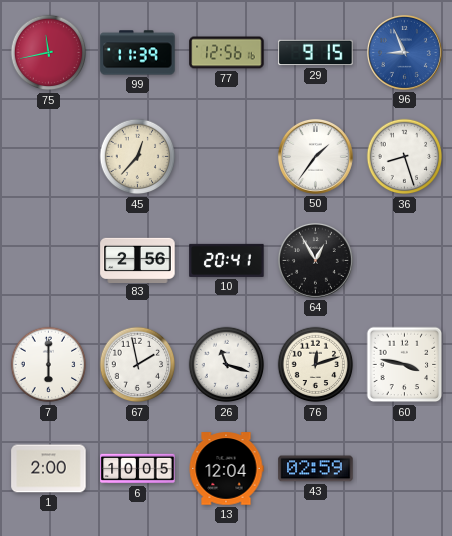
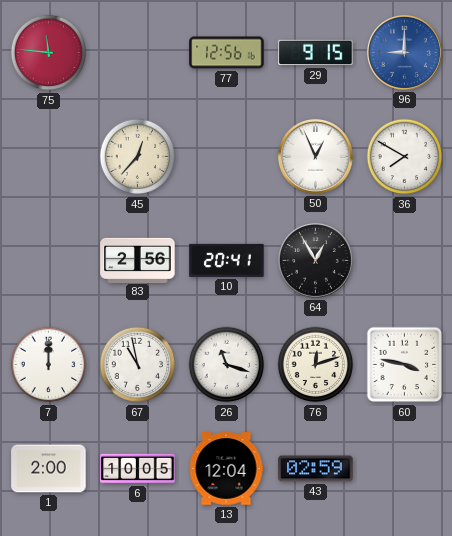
75: 11:43 -> 11:46
99: 11:39 -> none
96: 8:56 -> 9:00
50: 1:36 -> 12:56
36: 8:27 -> 7:50
7: 6:00 -> 12:00
67: 1:58 -> 10:58
